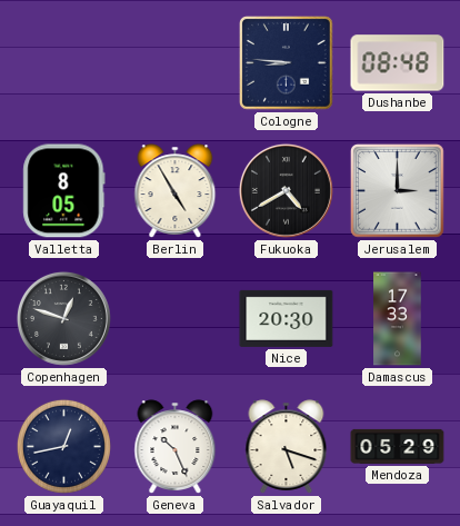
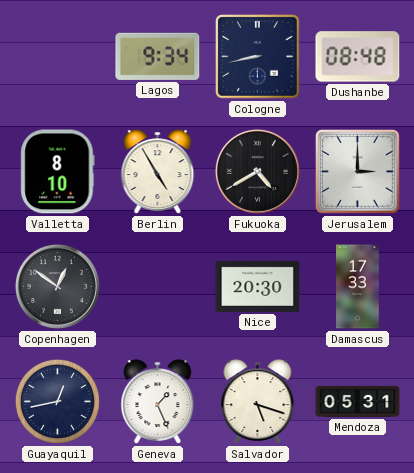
Lagos: none -> 9:34
Cologne: 8:46 -> 8:43
Valletta: 8:05 -> 8:10
Copenhagen: 12:48 -> 12:51
Geneva: 10:26 -> 1:26
Mendoza: 05:29 -> 05:31
